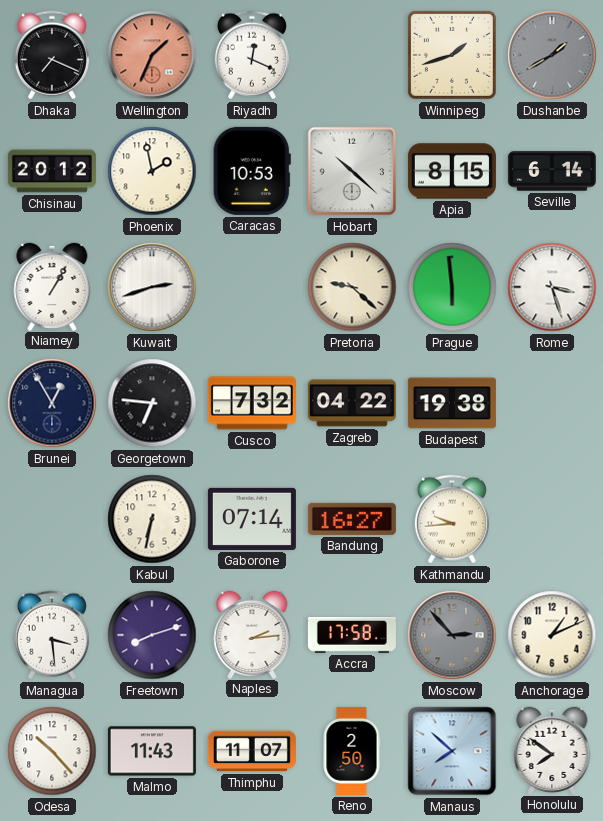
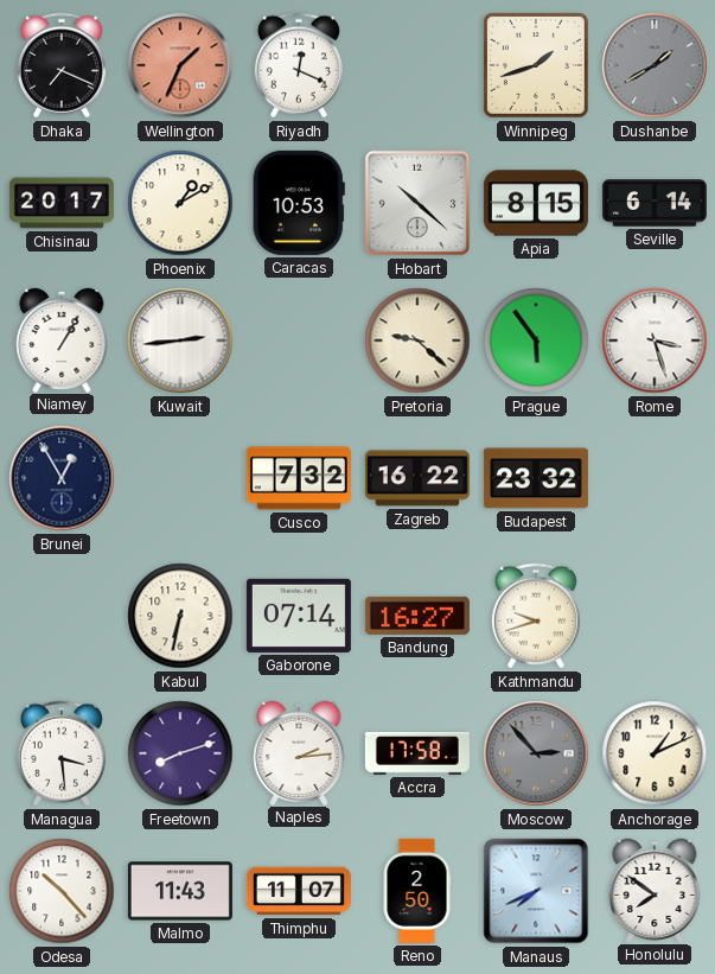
Chisinau: 20:12 -> 20:17
Phoenix: 1:58 -> 1:10
Kuwait: 2:42 -> 2:44
Prague: 5:59 -> 5:54
Georgetown: 6:46 -> none
Zagreb: 04:22 -> 16:22
Budapest: 19:38 -> 23:32
Kathmandu: 9:44 -> 9:42
Manaus: 7:52 -> 7:41
